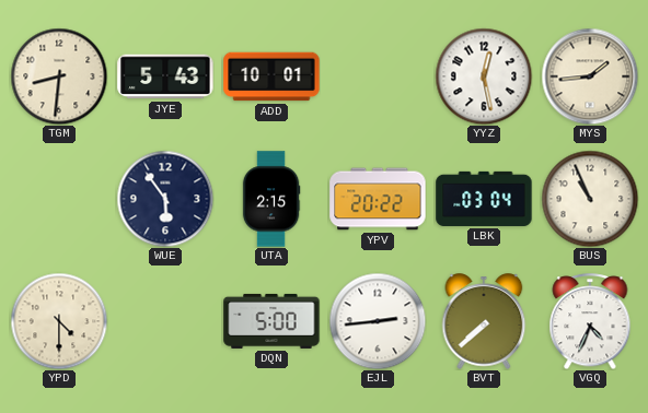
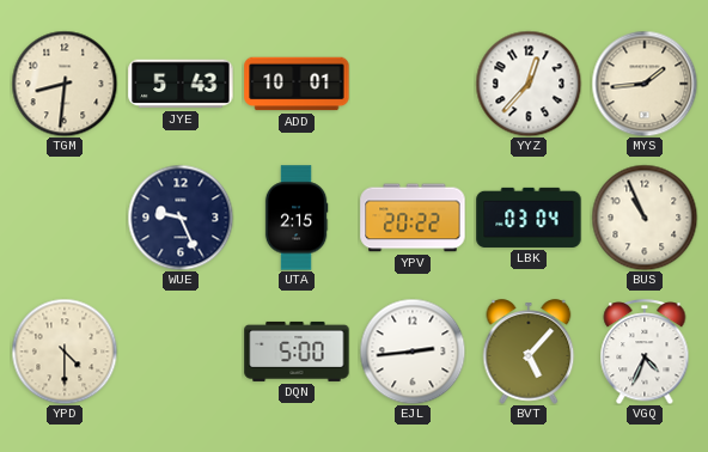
YYZ: 12:28 -> 12:37
WUE: 5:54 -> 9:26
BVT: 7:38 -> 5:07
